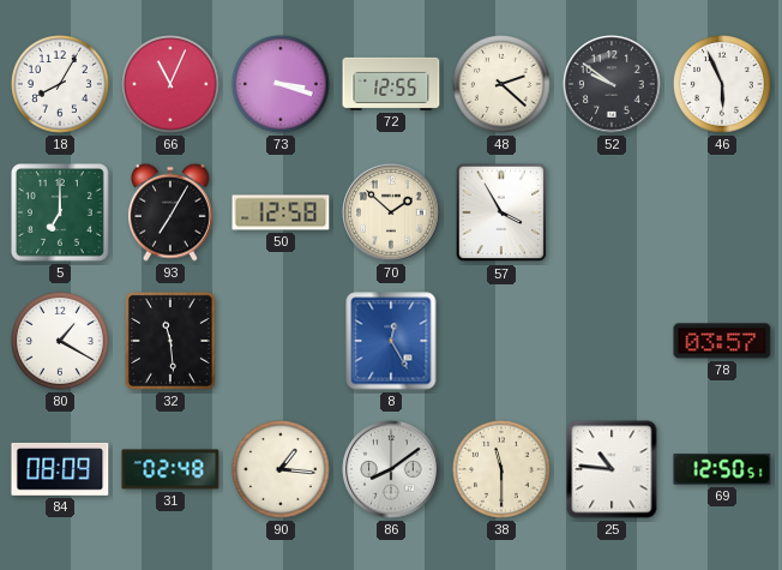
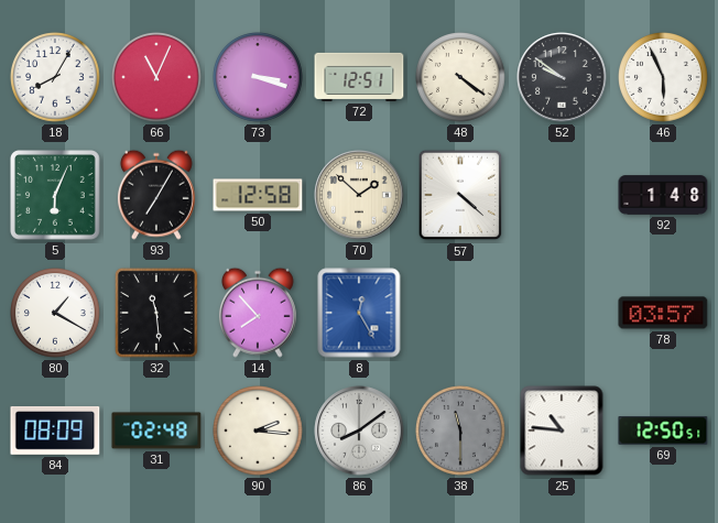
72: 12:55 -> 12:51
48: 2:22 -> 4:21
5: 7:00 -> 6:04
57: 3:55 -> 4:22
92: none -> 1:48
14: none -> 7:53
90: 1:16 -> 2:16
38 dial: cream -> grey
